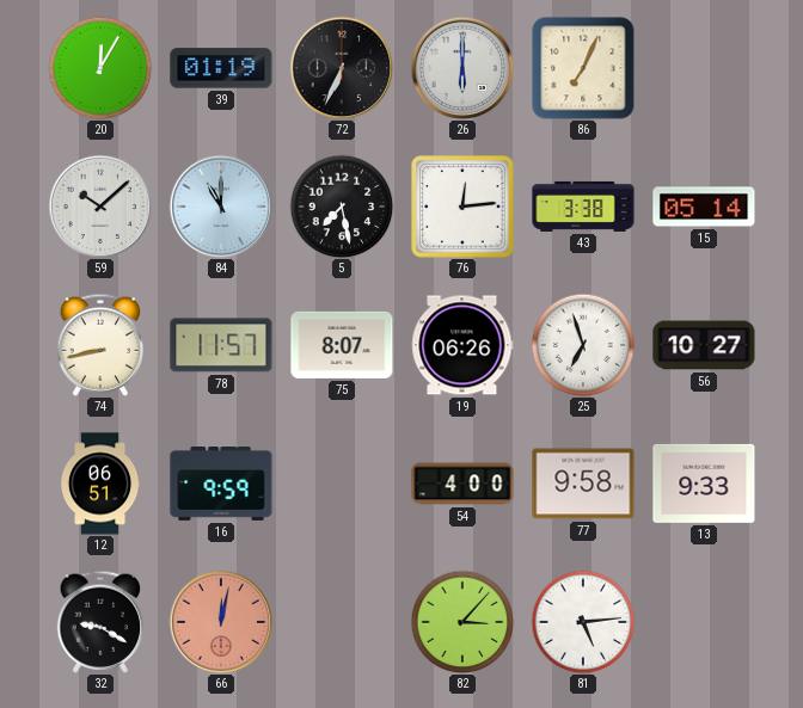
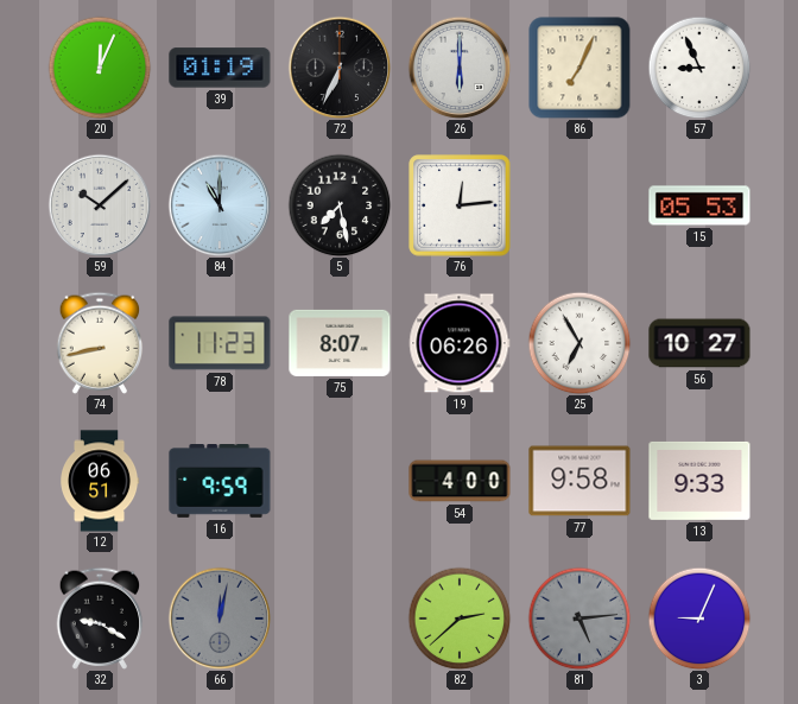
20: 12:05 -> 12:04
57: none -> 8:56
43: 3:38 -> none
15: 05:14 -> 05:53
78: 11:57 -> 11:23
25: 6:57 -> 6:55
66 dial: salmon -> grey
82: 3:07 -> 2:38
81 dial: white -> grey
3: none -> 9:04
